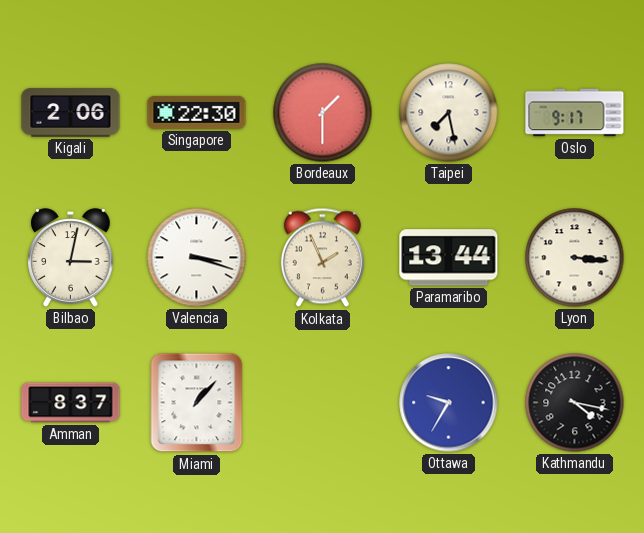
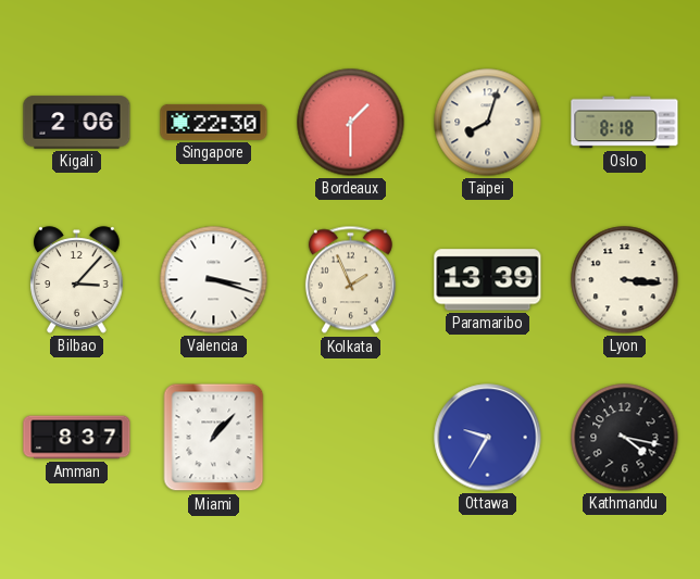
Taipei: 7:28 -> 8:03
Oslo: 9:17 -> 8:18
Bilbao: 3:02 -> 3:07
Paramaribo: 13:44 -> 13:39
